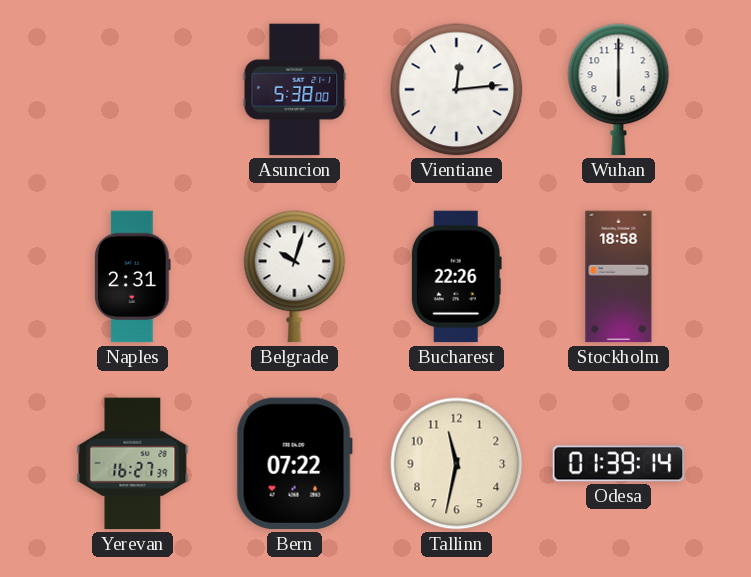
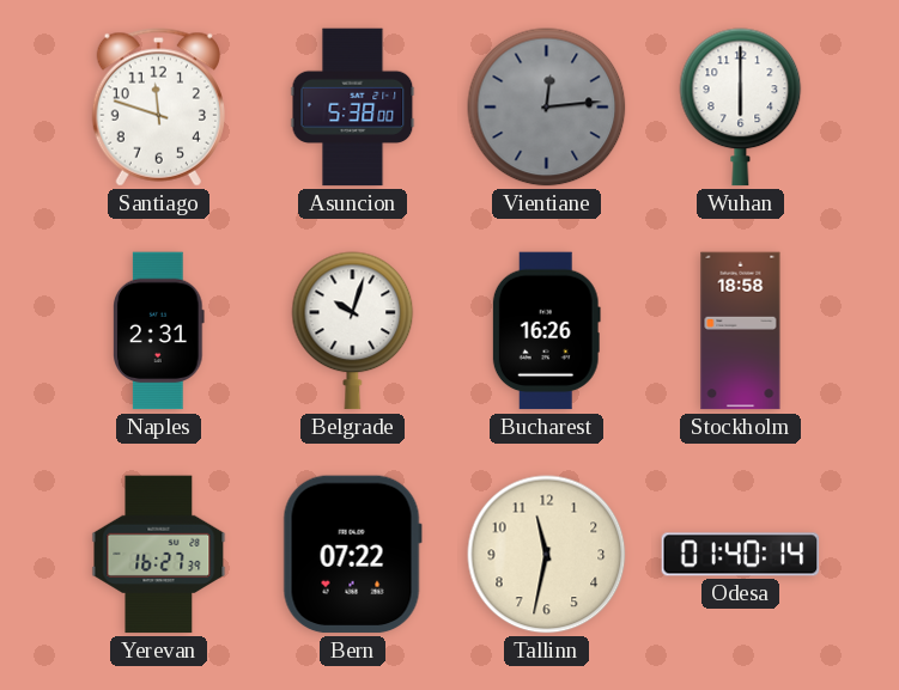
Santiago: none -> 11:48
Vientiane dial: white -> grey
Bucharest: 22:26 -> 16:26
Odesa: 01:39 -> 01:40
